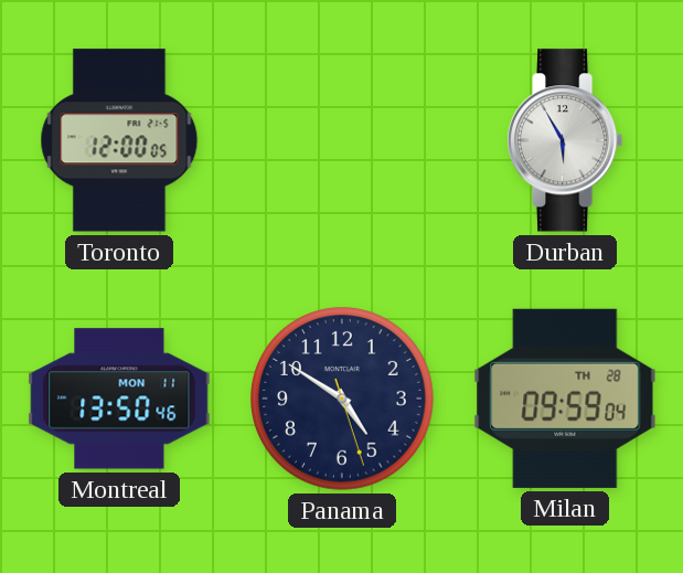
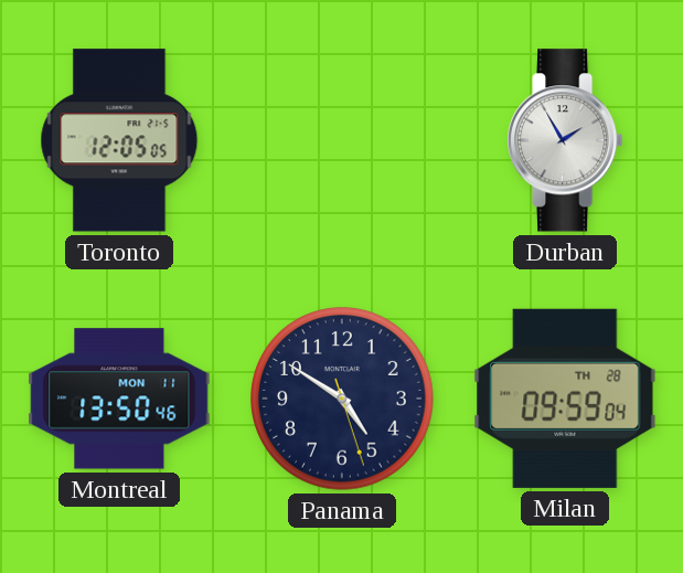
Toronto: 12:00 -> 12:05
Durban: 5:55 -> 1:55
